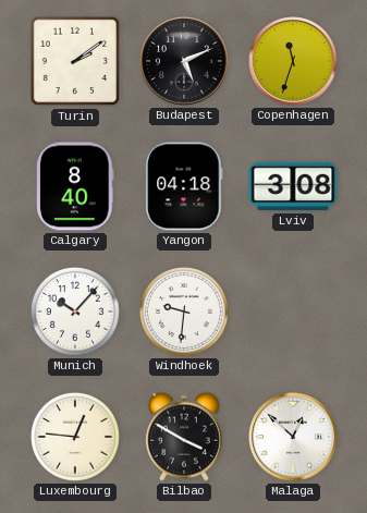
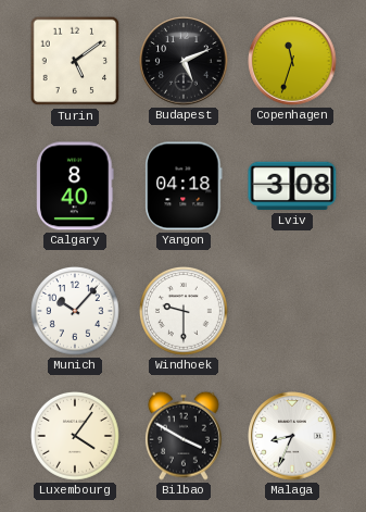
Turin: 2:09 -> 5:09
Windhoek: 9:31 -> 9:30
Luxembourg: 12:46 -> 4:06
Malaga: 12:52 -> 8:34
